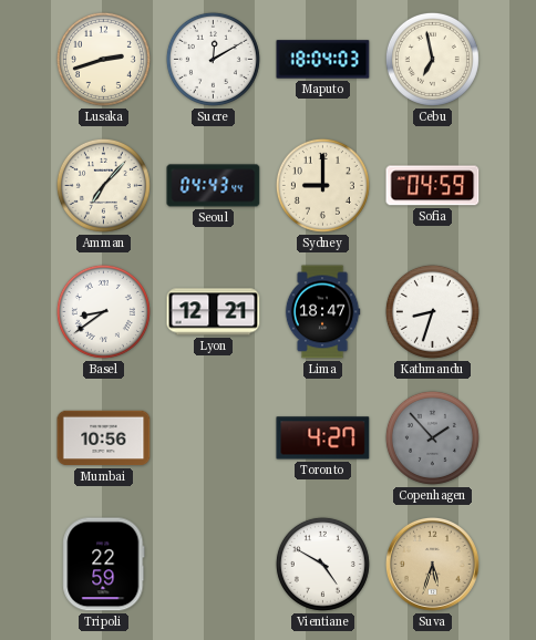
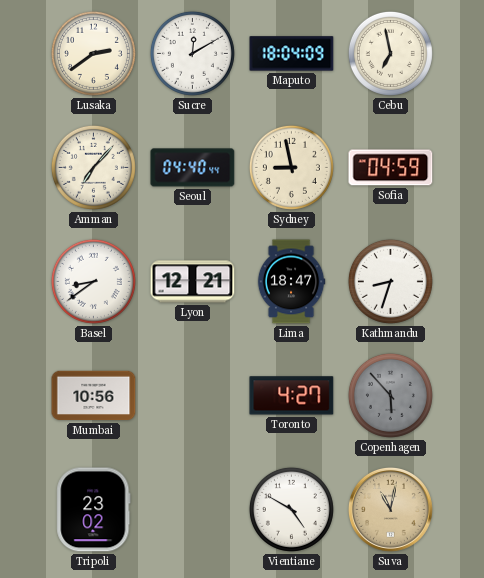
Lusaka: 2:42 -> 2:39
Maputo: 18:04:03 -> 18:04:09
Seoul: 04:43 -> 04:40
Sydney: 9:00 -> 8:58
Copenhagen: 1:53 -> 5:53
Tripoli: 22:59 -> 23:02
Suva: 5:33 -> 11:02
